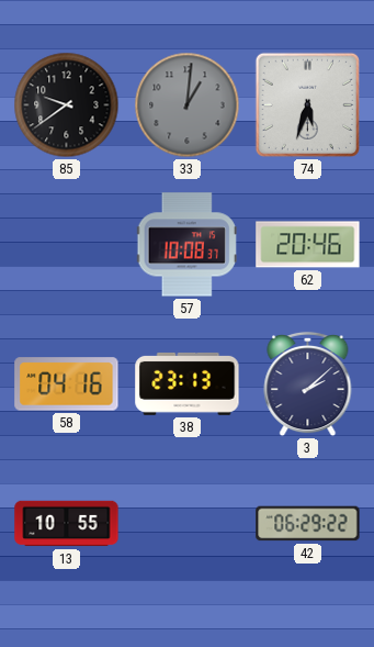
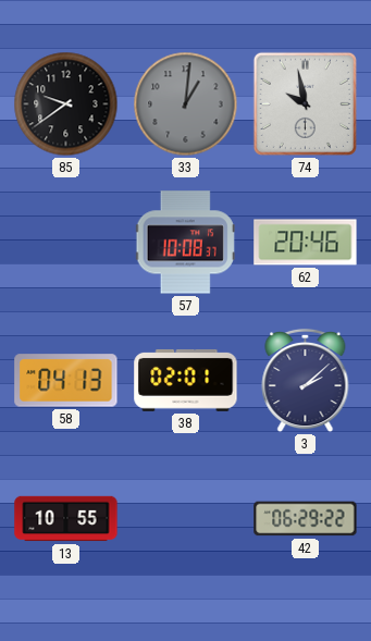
74: 5:33 -> 9:58
58: 04:16 -> 04:13
38: 23:13 -> 02:01
